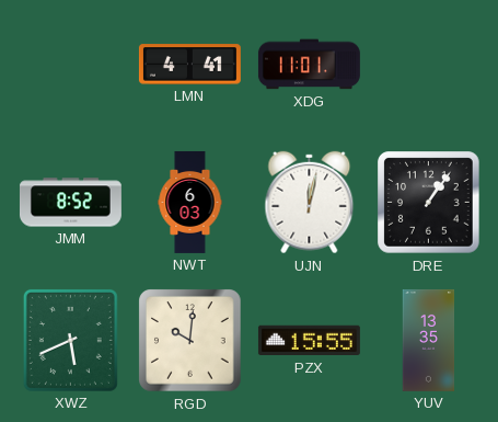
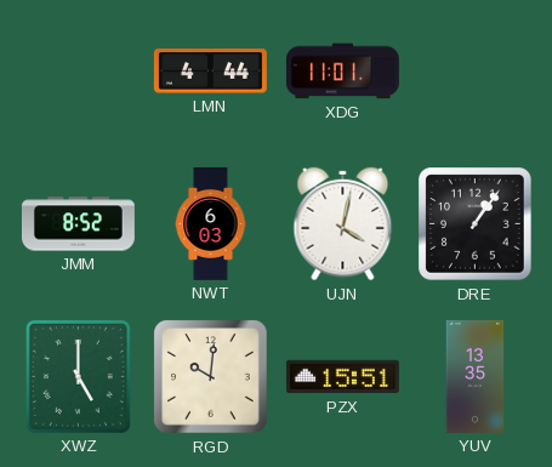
LMN: 4:41 -> 4:44
UJN: 12:02 -> 4:02
XWZ: 5:41 -> 5:00
PZX: 15:55 -> 15:51
